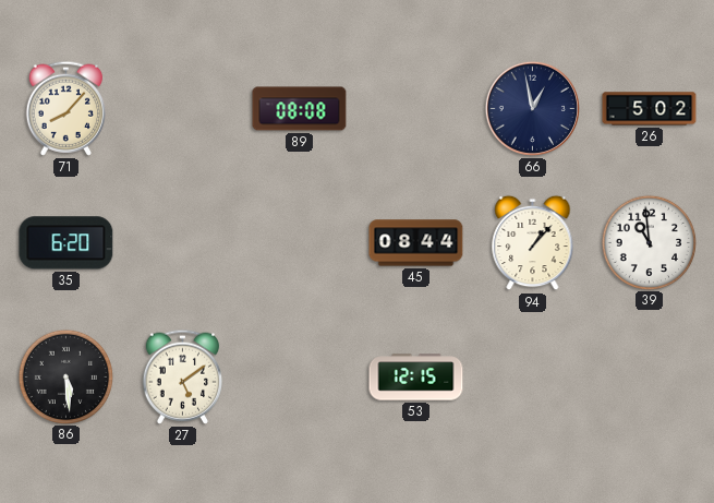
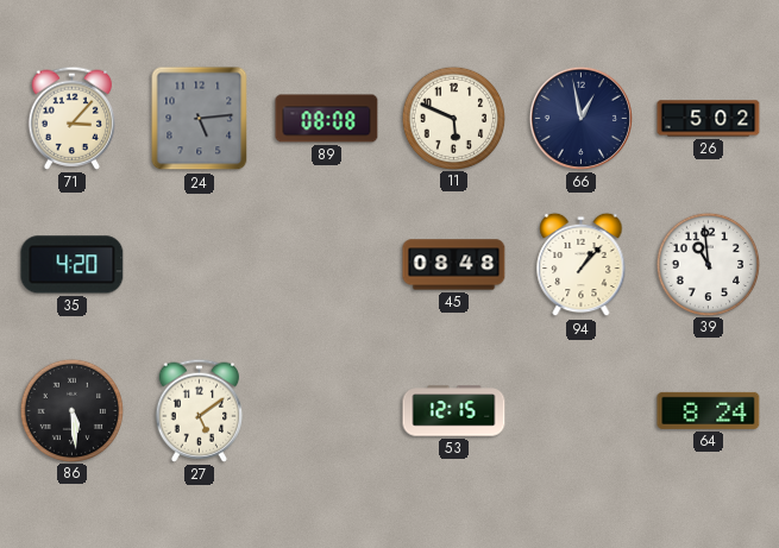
71: 8:07 -> 3:07
24: none -> 5:14
11: none -> 5:49
35: 6:20 -> 4:20
45: 08:44 -> 08:48
64: none -> 8:24
